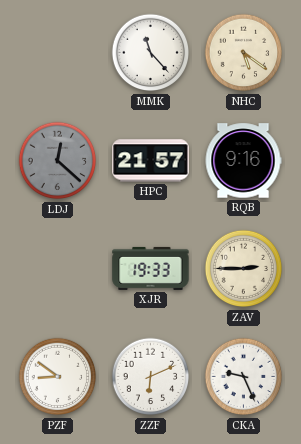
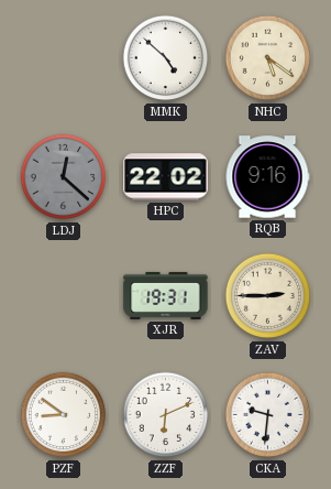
MMK: 11:23 -> 4:52
HPC: 21:57 -> 22:02
XJR: 19:33 -> 19:31
CKA: 9:26 -> 9:31
